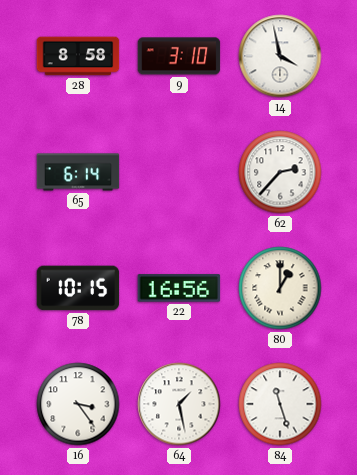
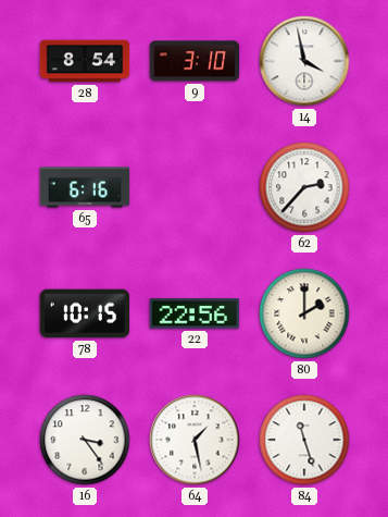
28: 8:58 -> 8:54
65: 6:14 -> 6:16
22: 16:56 -> 22:56
80: 1:00 -> 2:00
